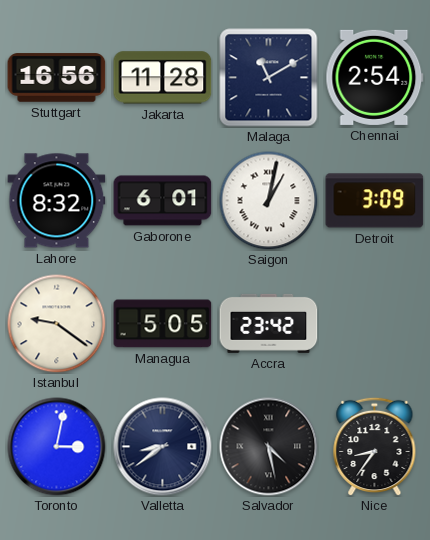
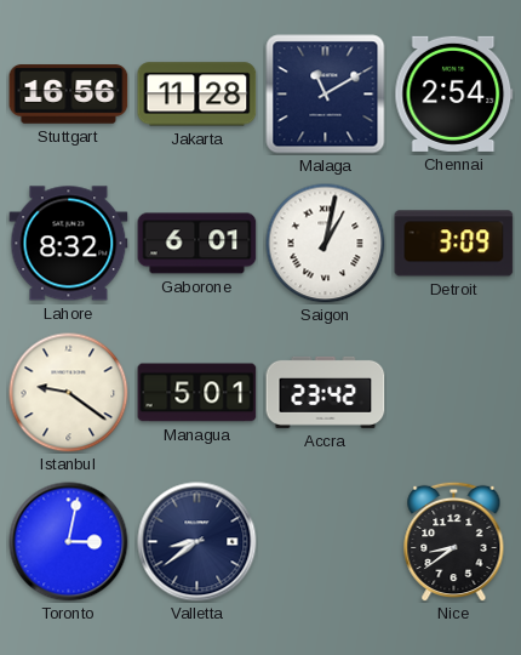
Managua: 5:05 -> 5:01
Salvador: 4:28 -> none
Nice: 8:36 -> 8:39
